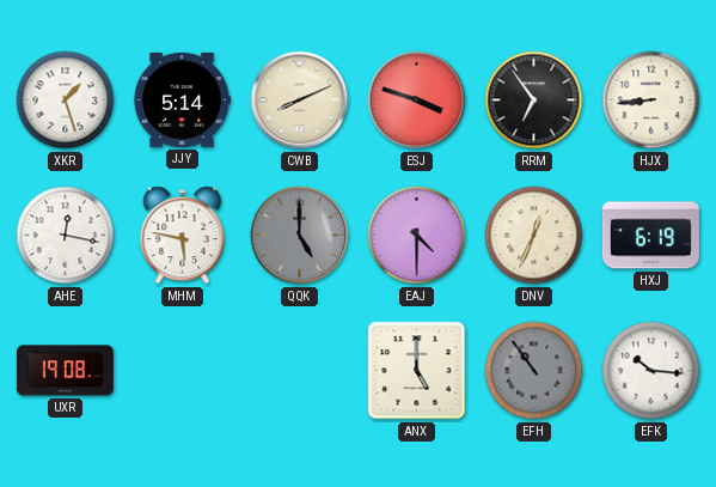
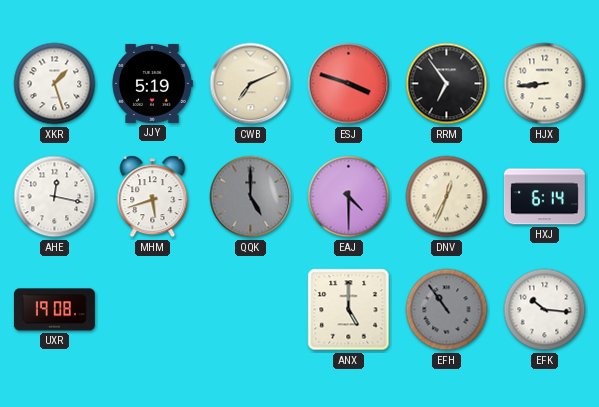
JJY: 5:14 -> 5:19
CWB: 8:11 -> 7:11
MHM: 5:47 -> 5:42
HXJ: 6:19 -> 6:14
